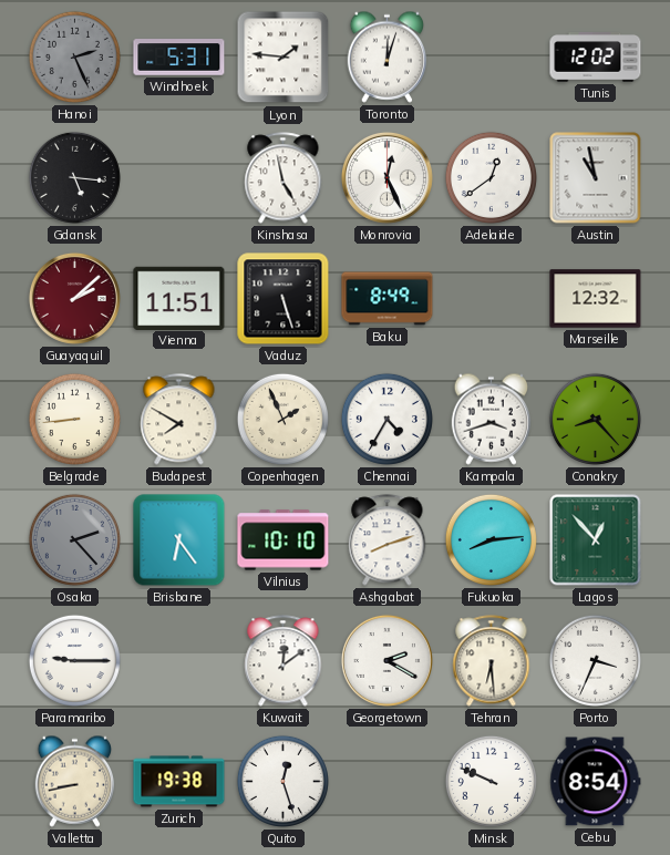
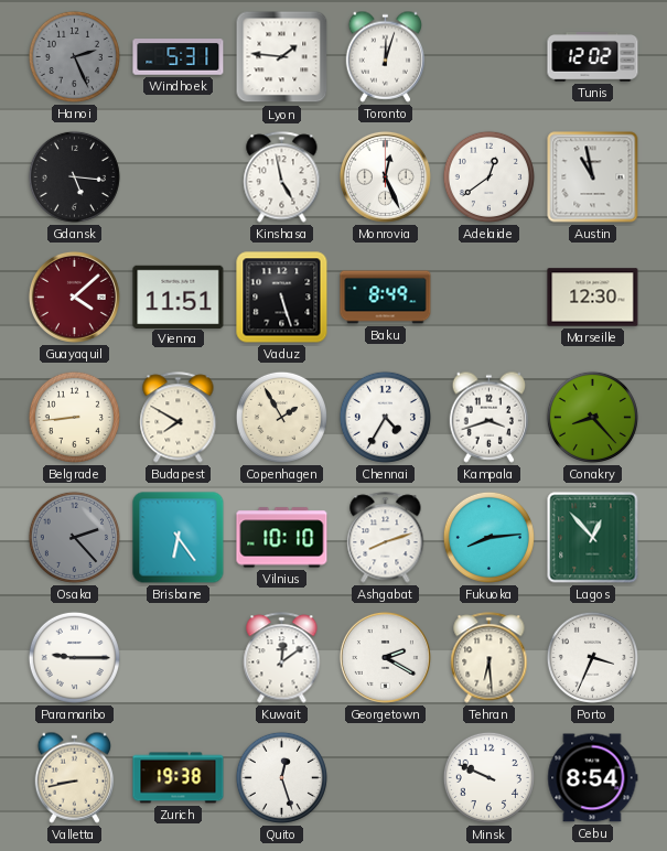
Guayaquil: 2:08 -> 4:08
Marseille: 12:32 -> 12:30
Copenhagen: 1:56 -> 1:55
